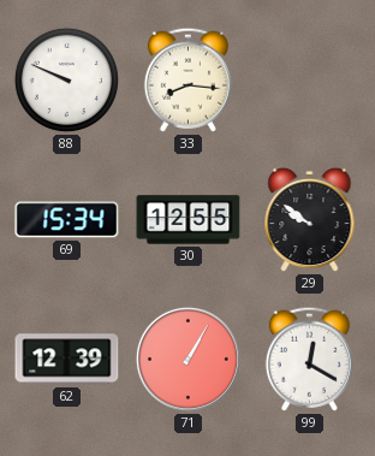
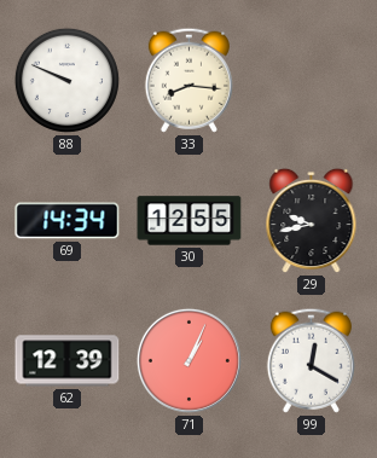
69: 15:34 -> 14:34
29: 9:51 -> 9:43
71: 1:05 -> 1:04
